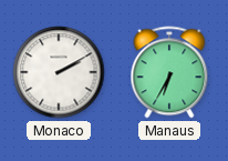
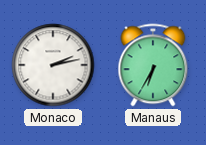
Monaco: 2:10 -> 2:13
